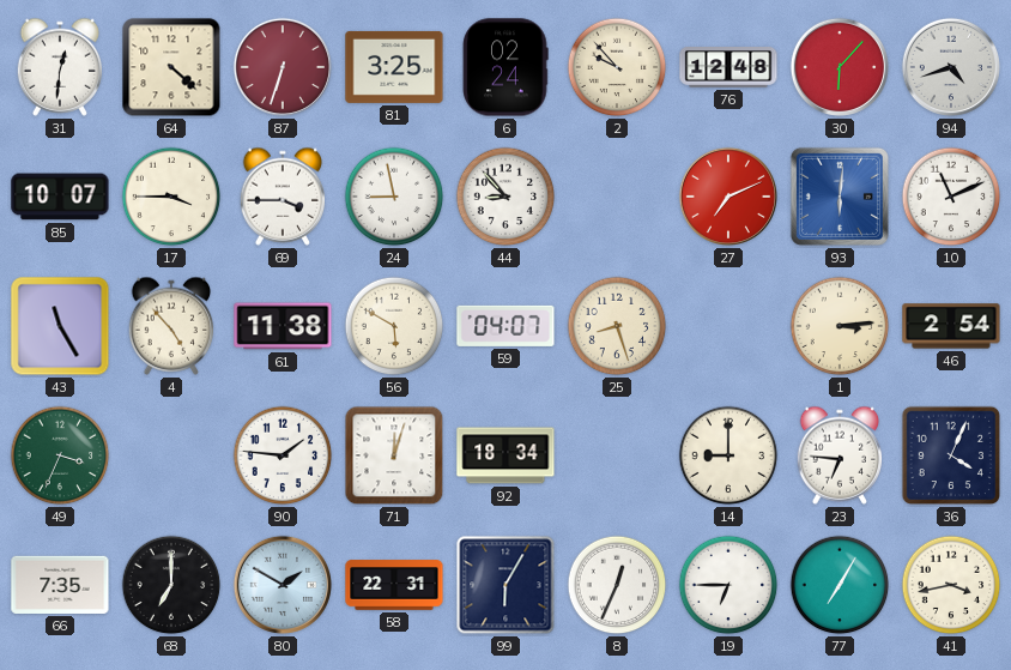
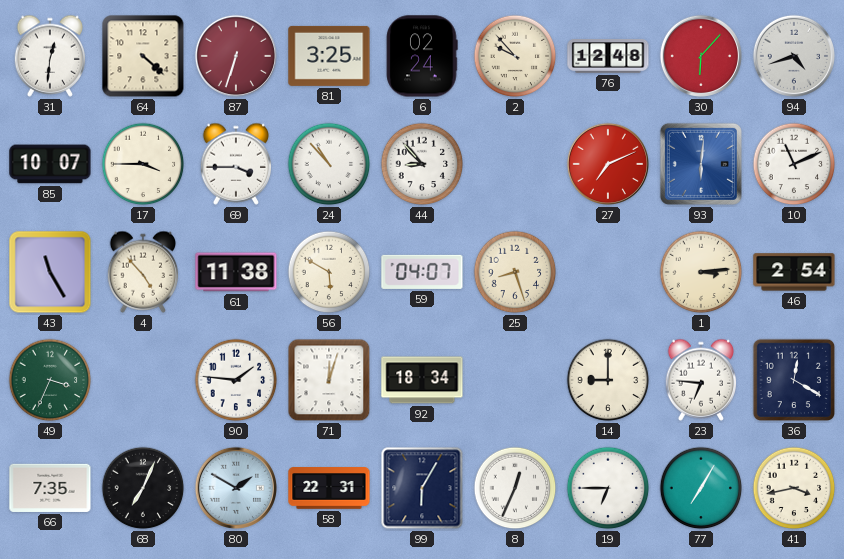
24: 8:58 -> 10:53
36: 4:04 -> 12:20
68: 7:00 -> 7:04
